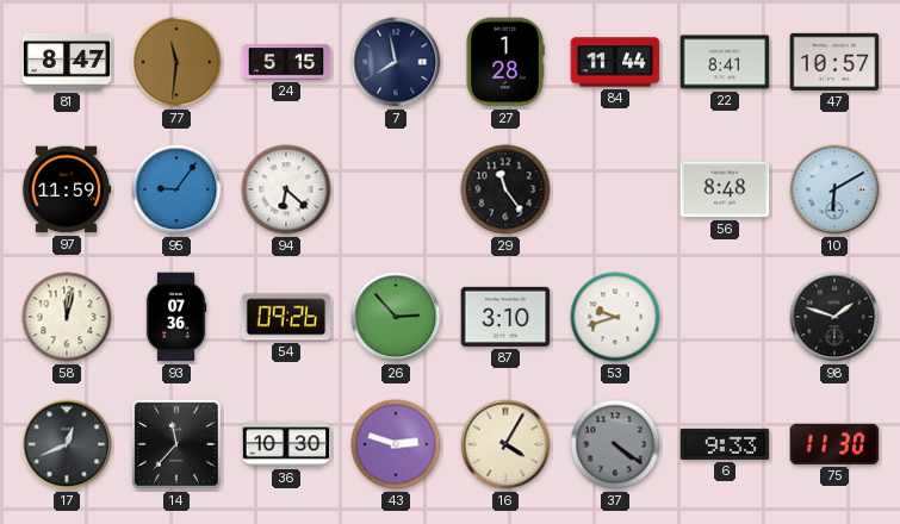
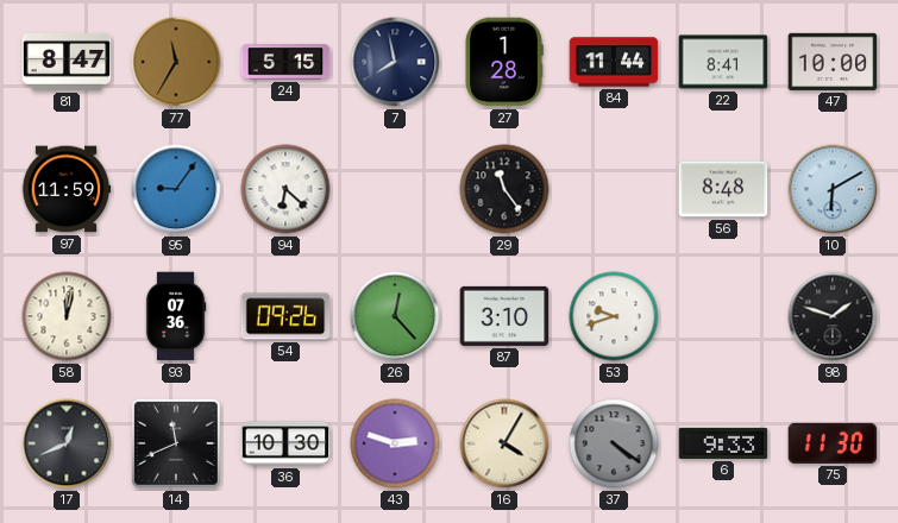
77: 11:31 -> 11:35
47: 10:57 -> 10:00
26: 2:53 -> 12:23
14: 11:37 -> 11:41
